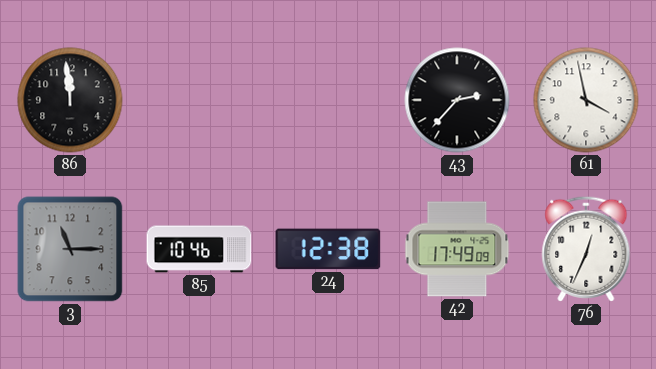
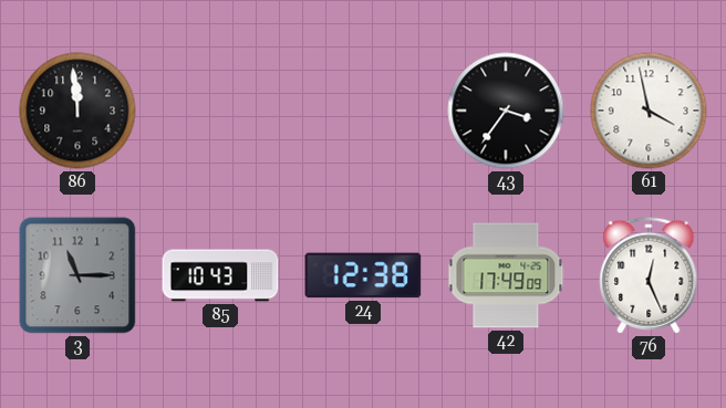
43: 2:37 -> 3:36
85: 10:46 -> 10:43
76: 12:34 -> 12:26
